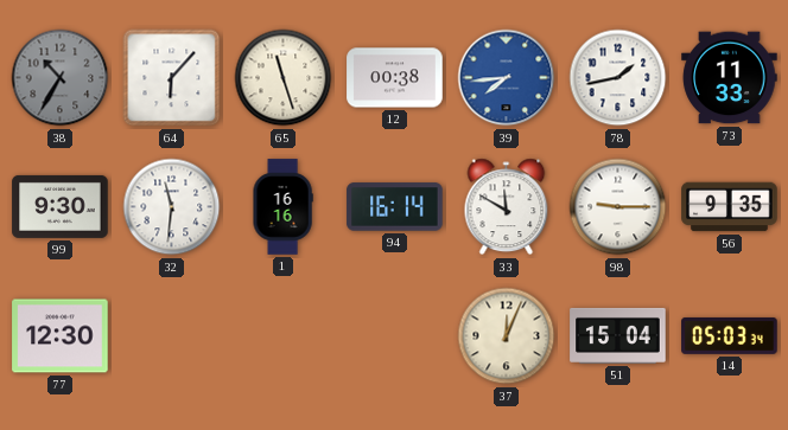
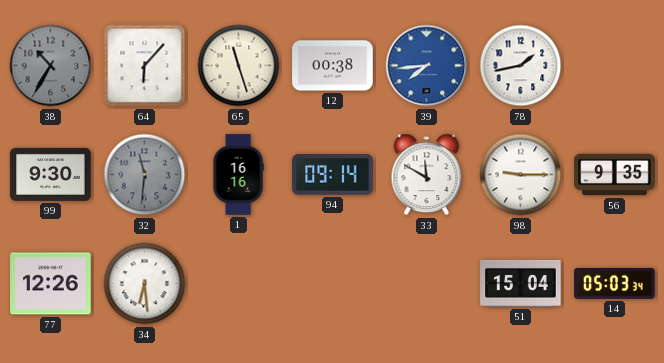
73: 11:33 -> none
32 dial: white -> grey
94: 16:14 -> 09:14
77: 12:30 -> 12:26
34: none -> 6:29
37: 12:04 -> none
